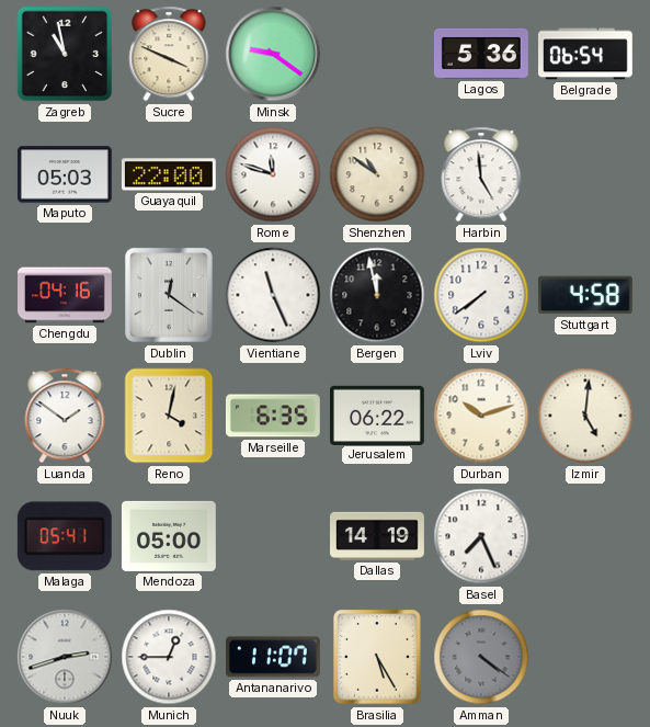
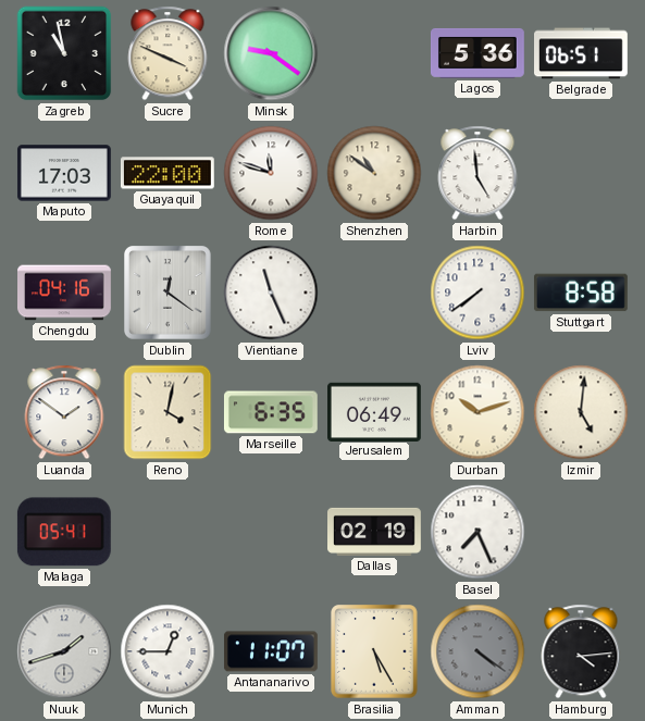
Belgrade: 06:54 -> 06:51
Maputo: 05:03 -> 17:03
Bergen: 11:58 -> none
Stuttgart: 4:58 -> 8:58
Jerusalem: 06:22 -> 06:49
Mendoza: 05:00 -> none
Dallas: 14:19 -> 02:19
Nuuk: 2:42 -> 1:42
Hamburg: none -> 4:14
